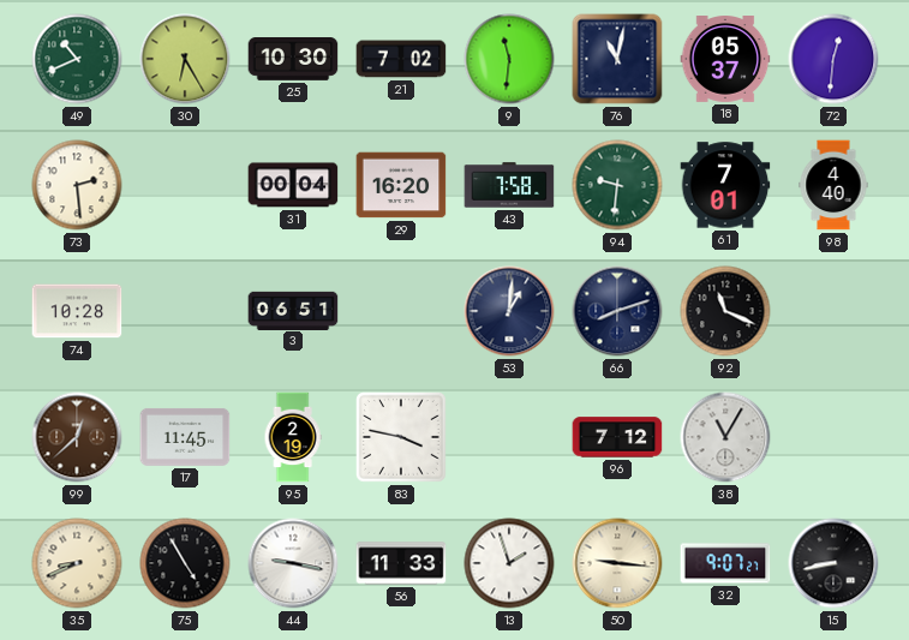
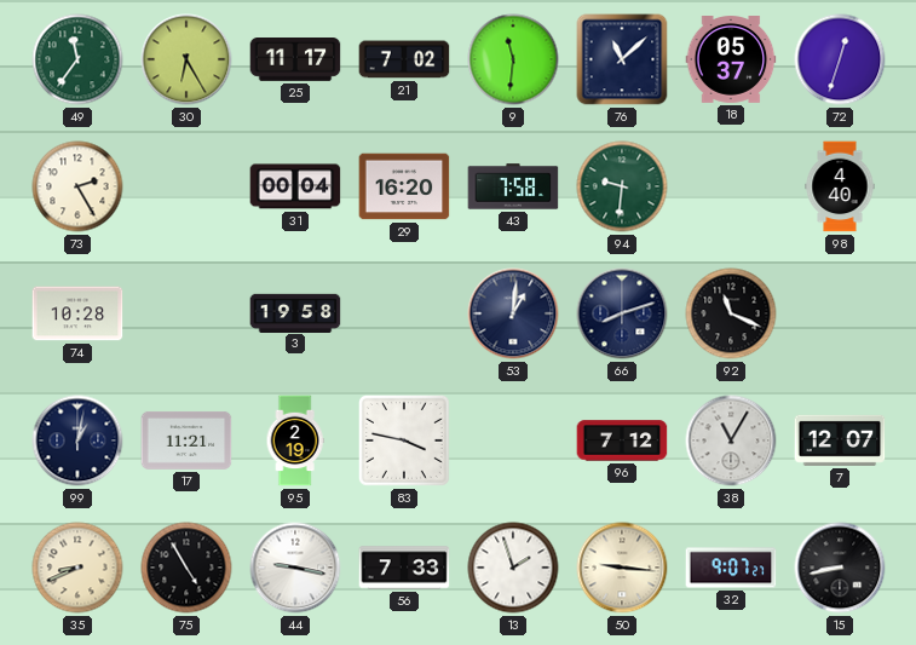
49: 10:41 -> 11:36
25: 10:30 -> 11:17
76: 11:02 -> 11:08
72: 12:31 -> 12:33
73: 2:29 -> 2:25
61: 7:01 -> none
3: 06:51 -> 19:58
99: 12:38 -> 1:02
99 dial: brown -> navy
17: 11:45 -> 11:21
7: none -> 12:07
56: 11:33 -> 7:33
